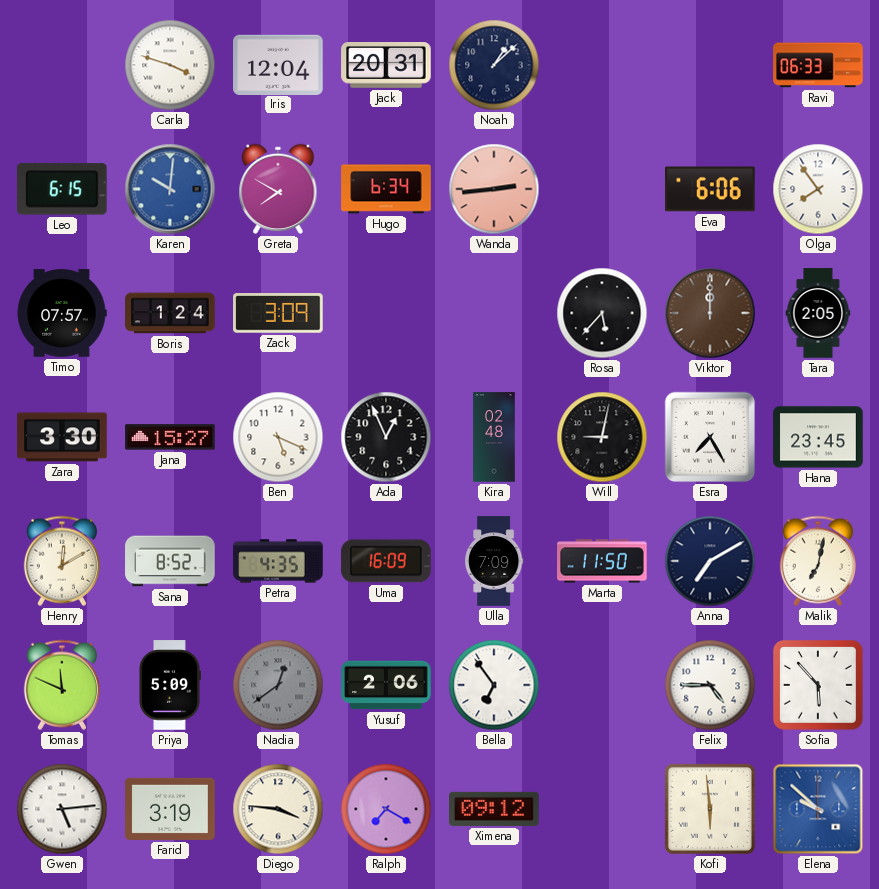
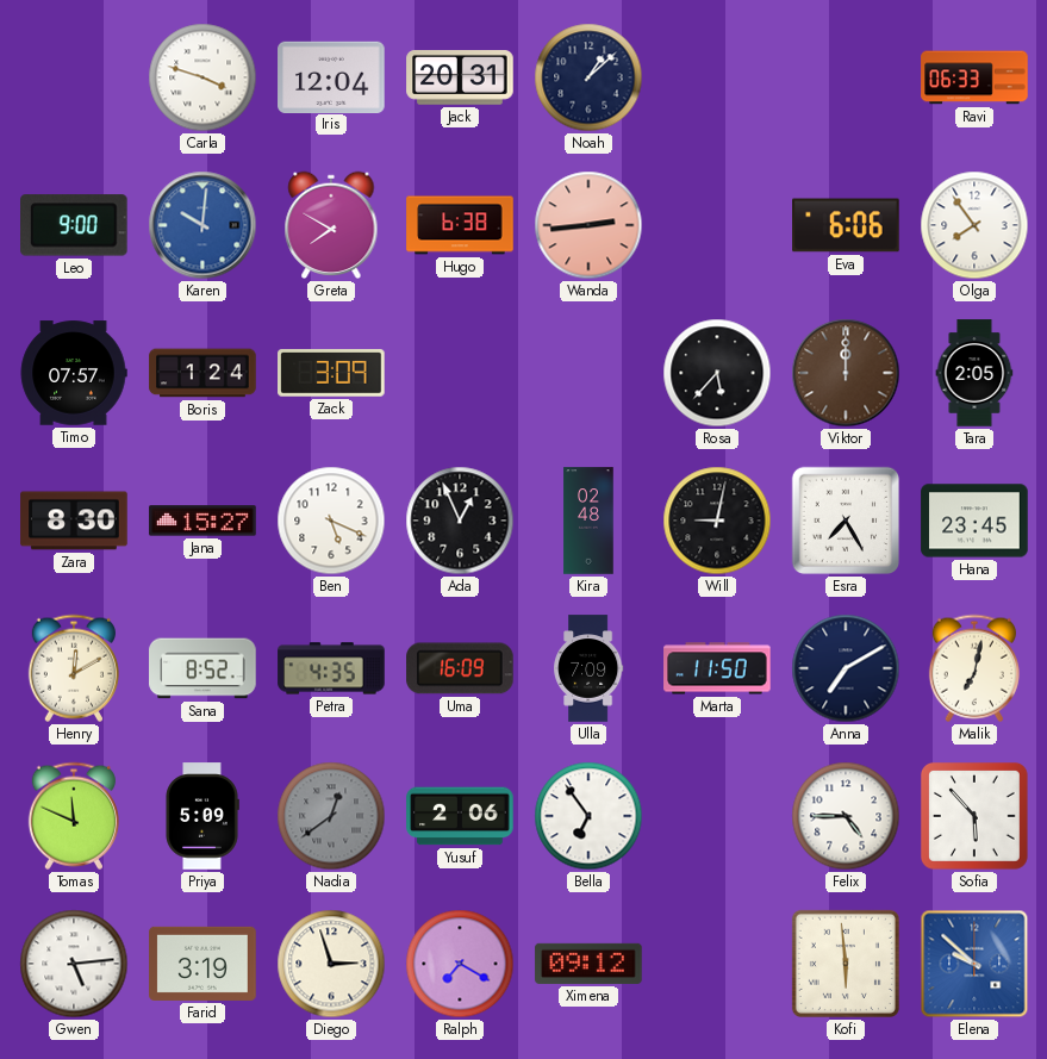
Leo: 6:15 -> 9:00
Hugo: 6:34 -> 6:38
Zara: 3:30 -> 8:30
Diego: 3:46 -> 2:57
